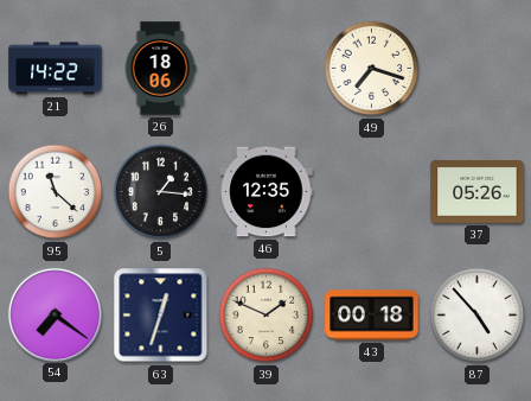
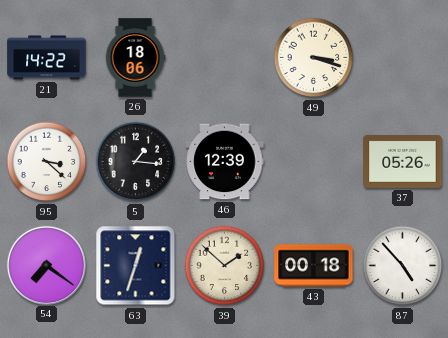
49: 7:18 -> 3:18
95: 11:22 -> 3:22
46: 12:35 -> 12:39
39: 1:49 -> 1:52
